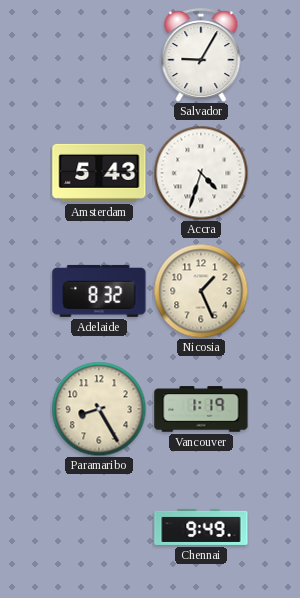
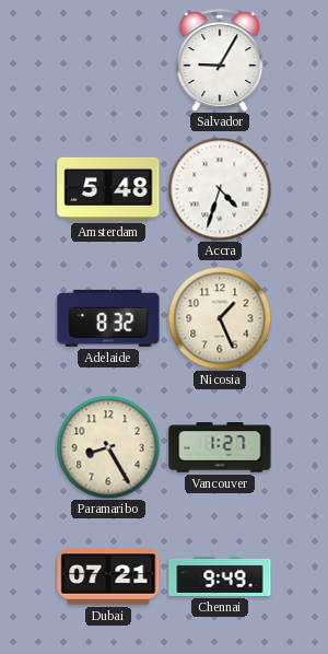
Amsterdam: 5:43 -> 5:48
Vancouver: 1:19 -> 1:27
Dubai: none -> 07:21
